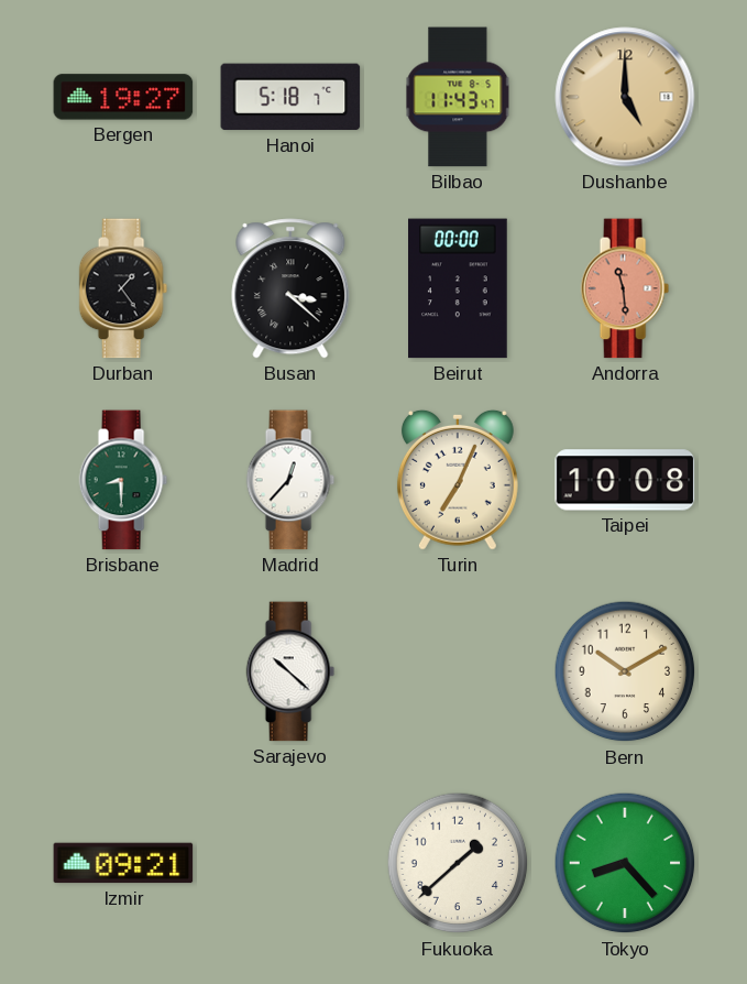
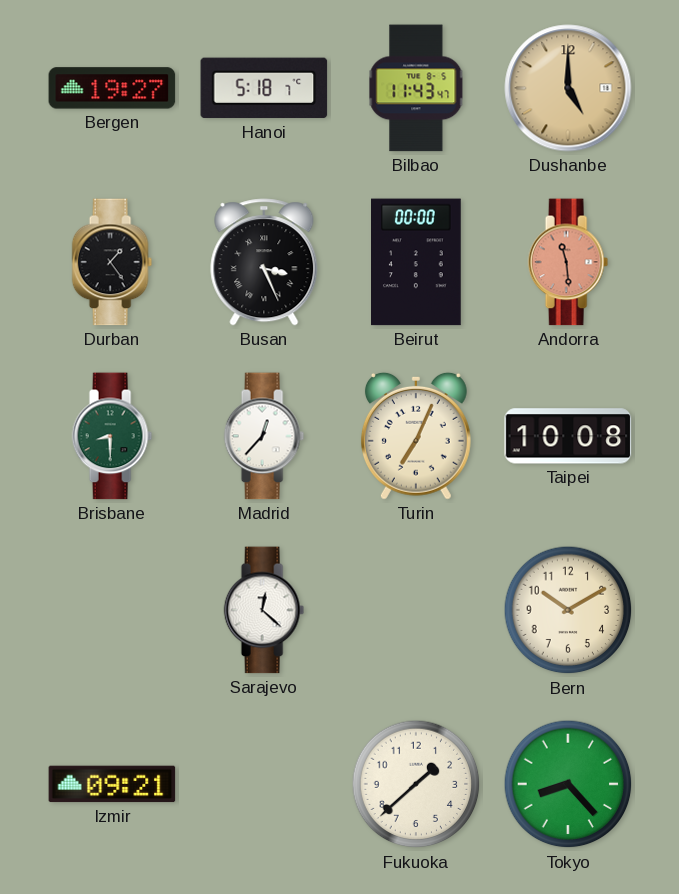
Busan: 3:22 -> 3:26
Sarajevo: 10:22 -> 12:22
